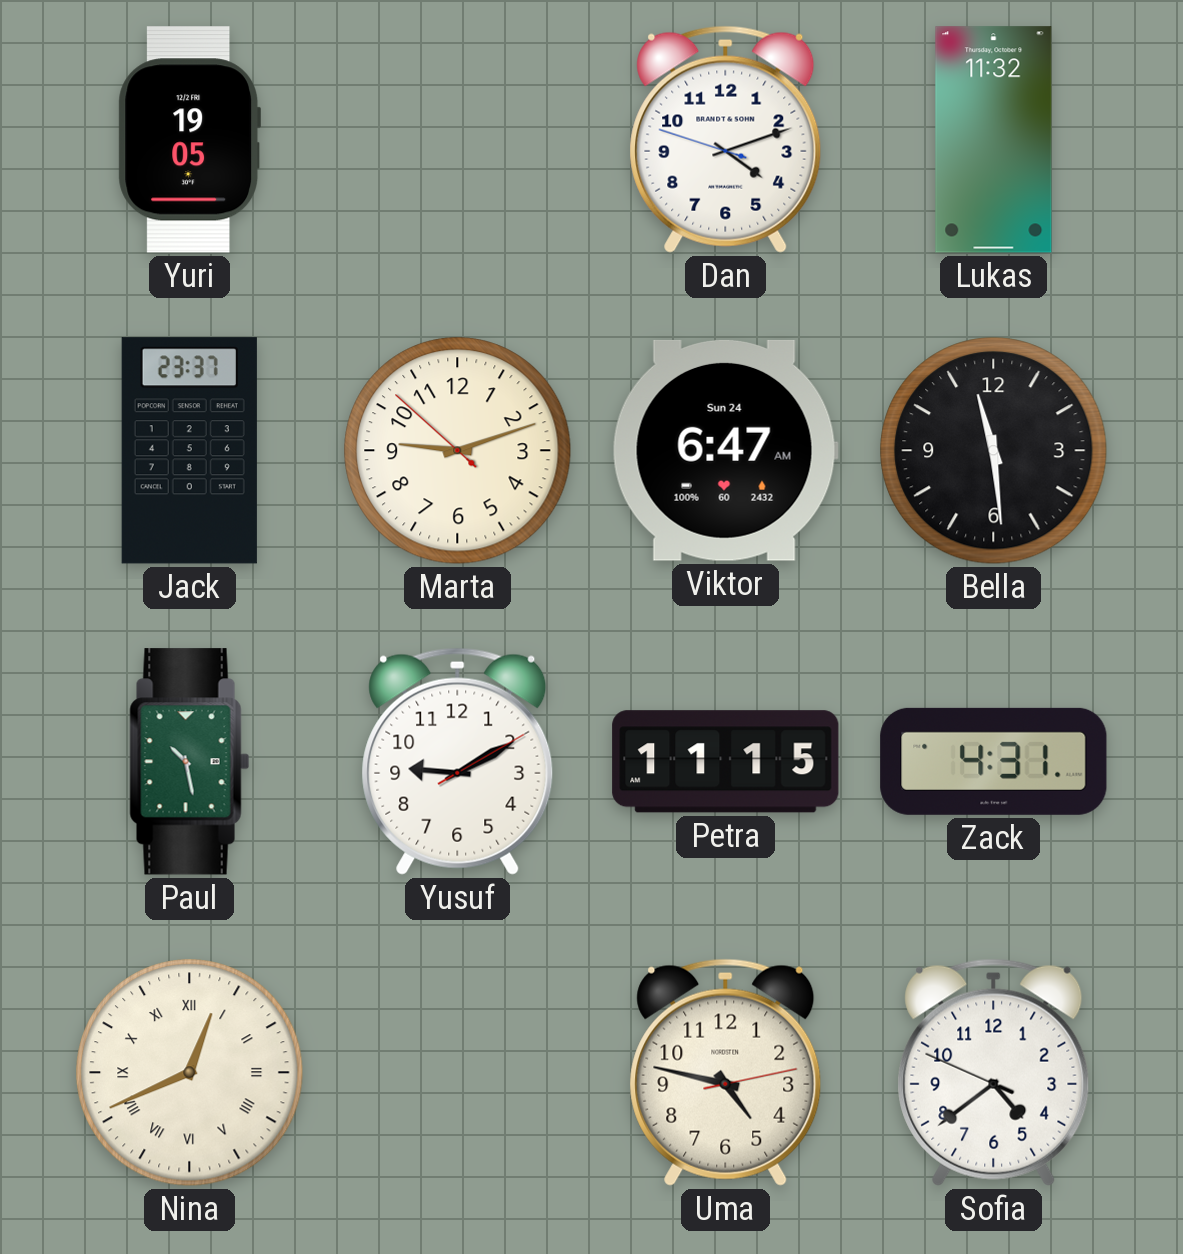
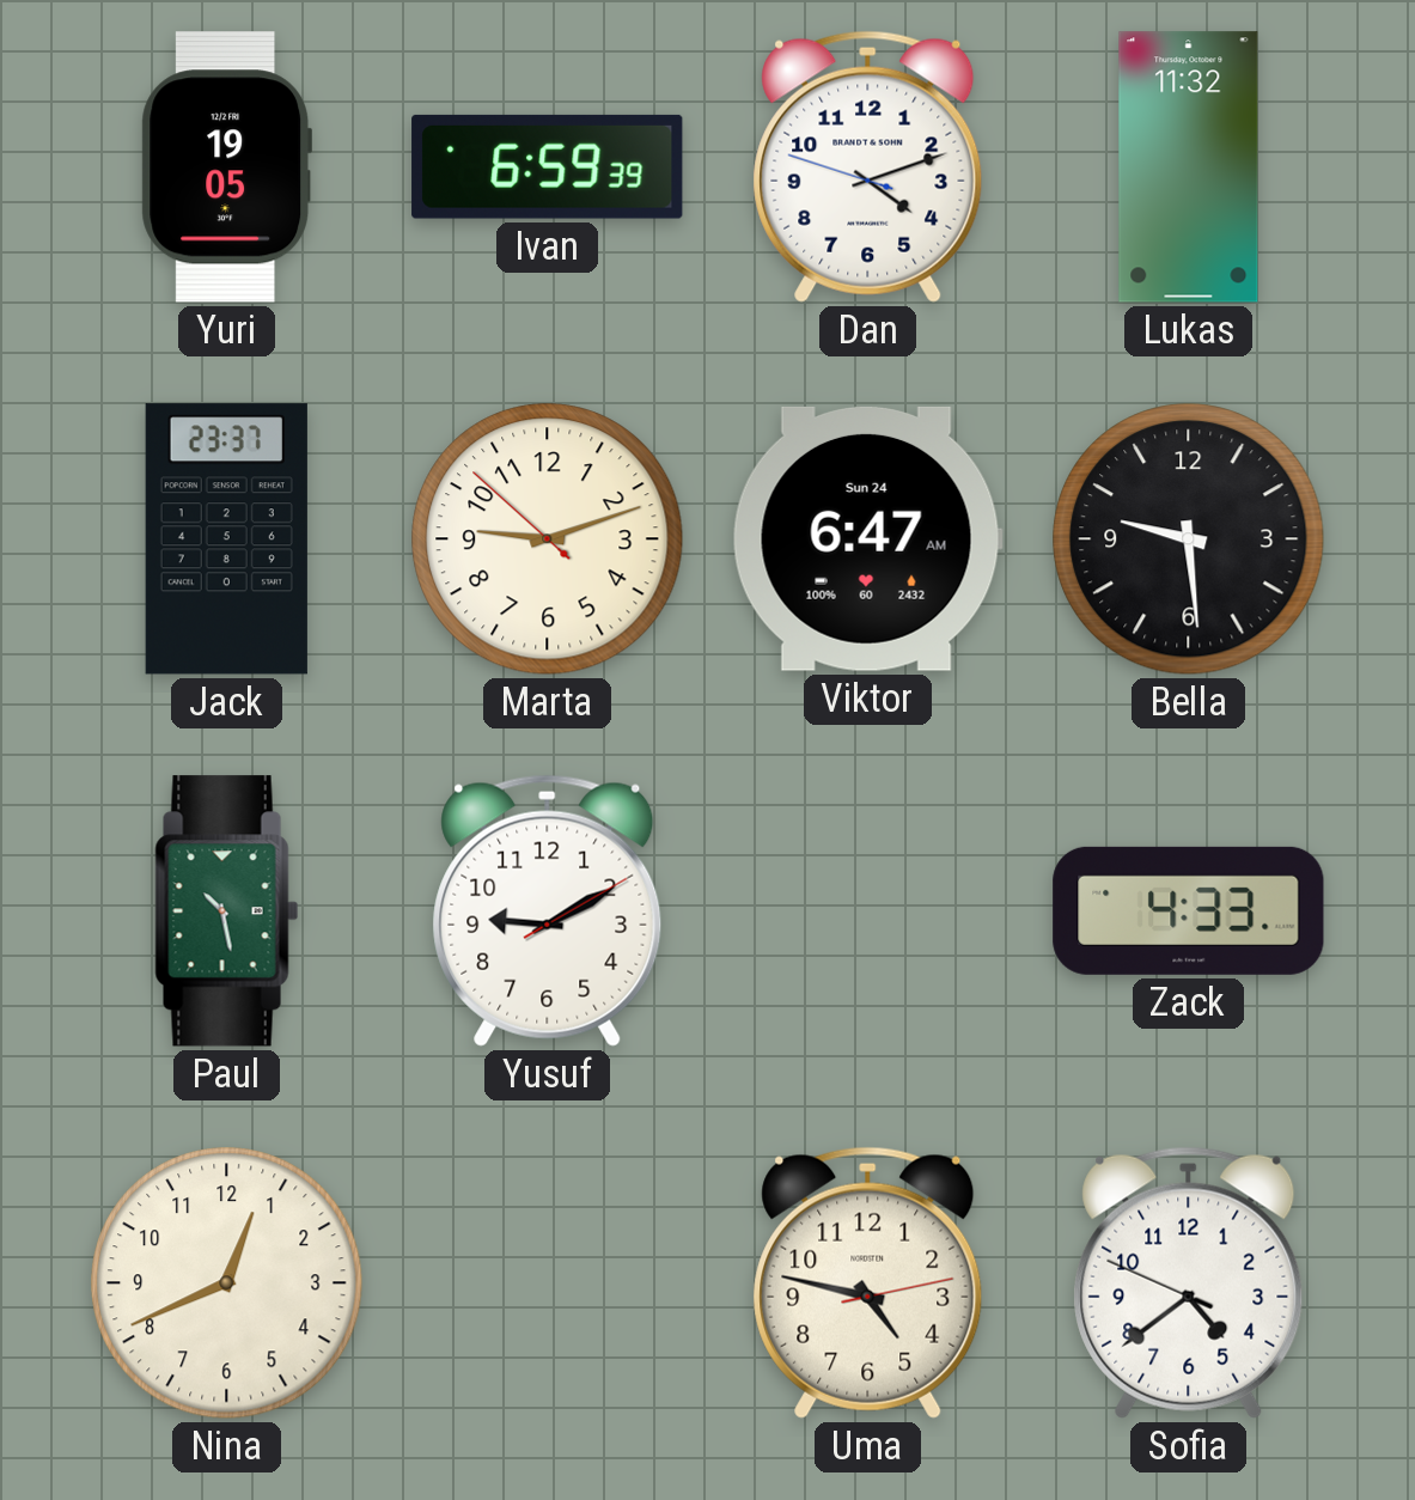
Ivan: none -> 6:59
Bella: 11:29 -> 9:29
Petra: 11:15 -> none
Zack: 4:31 -> 4:33
Nina numerals: Roman -> Arabic
